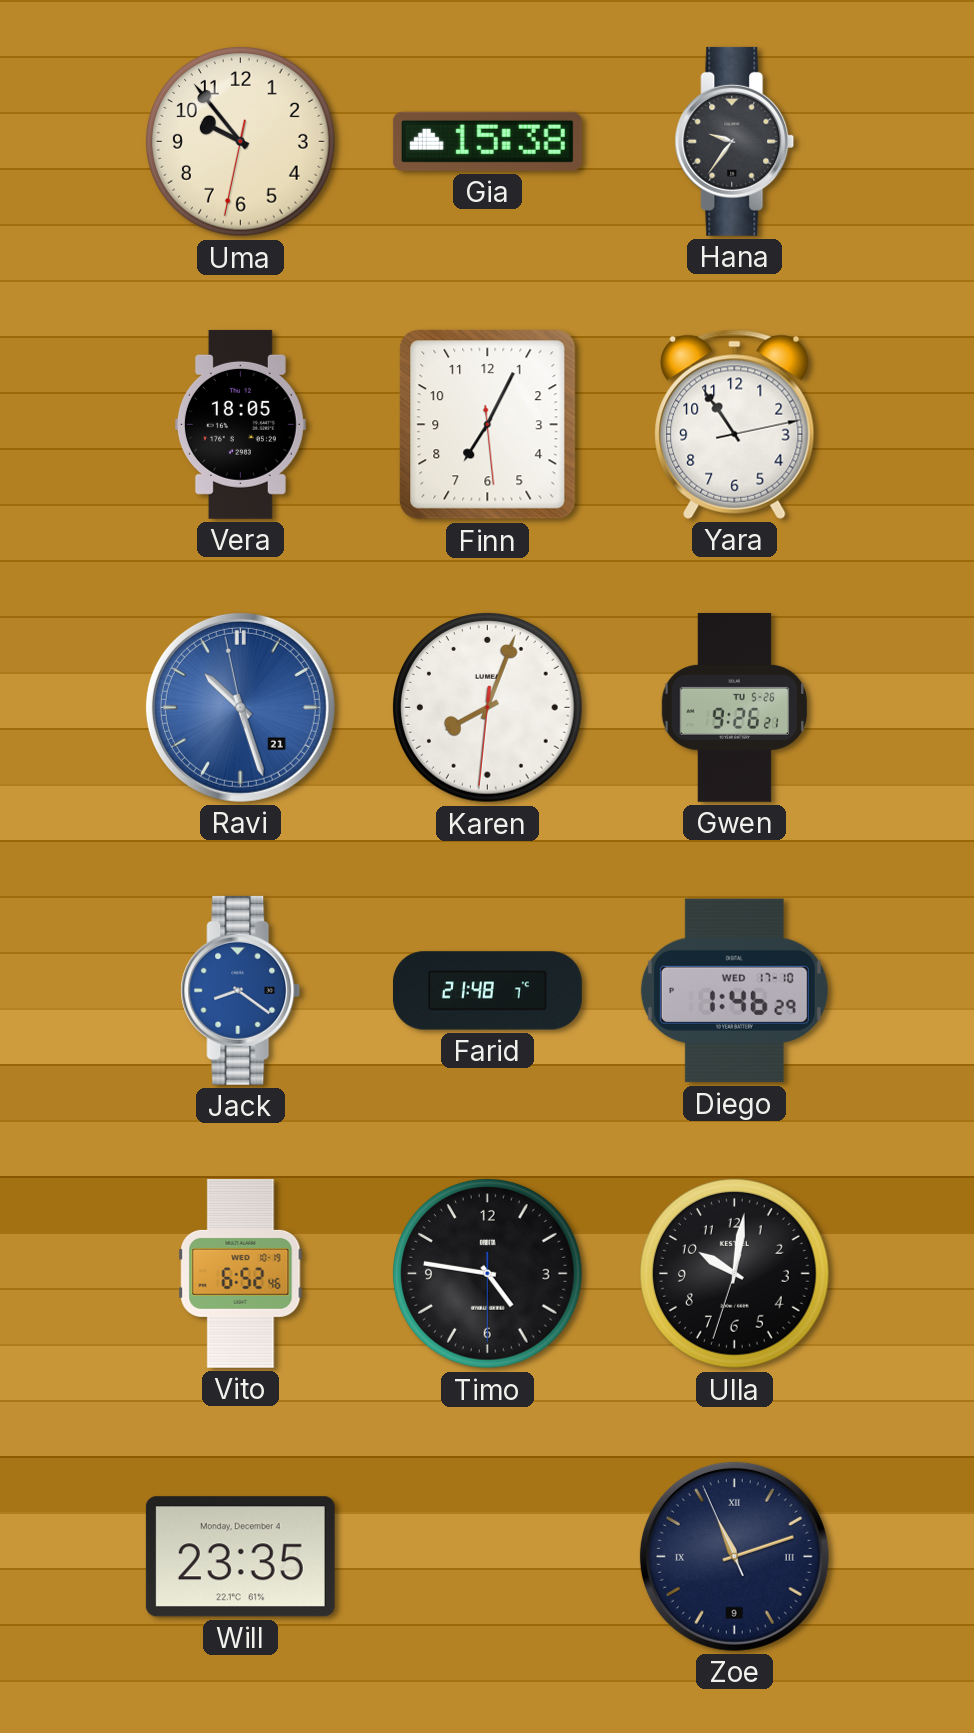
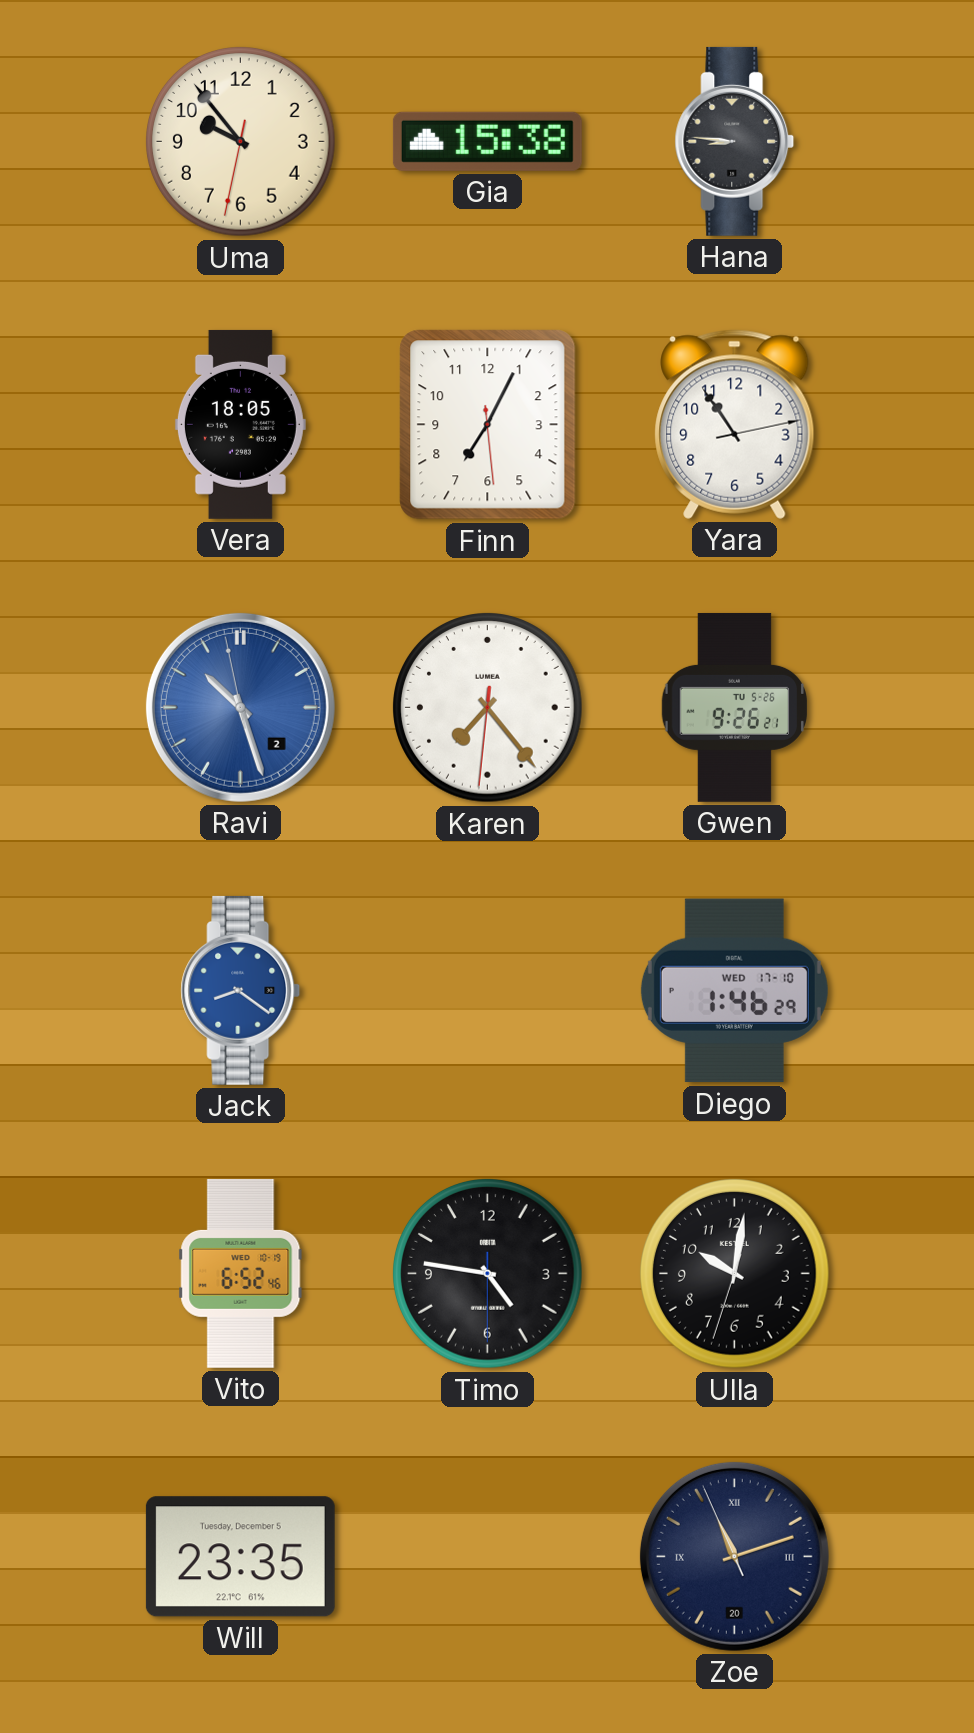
Hana: 9:36 -> 8:46
Ravi date: 21 -> 2
Karen: 8:03 -> 7:23
Farid: 21:48 -> none
Will date: Monday, December 4 -> Tuesday, December 5
Zoe date: 9 -> 20
